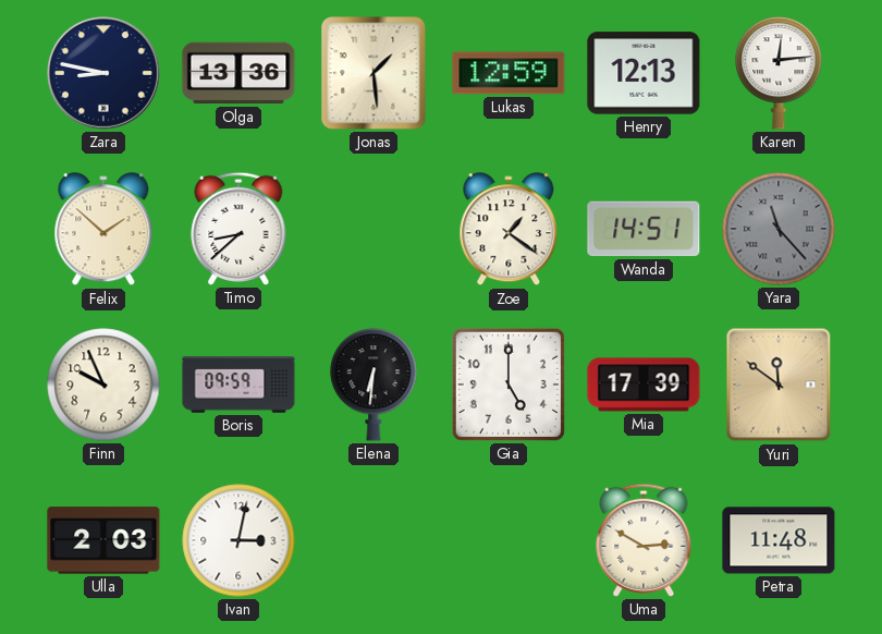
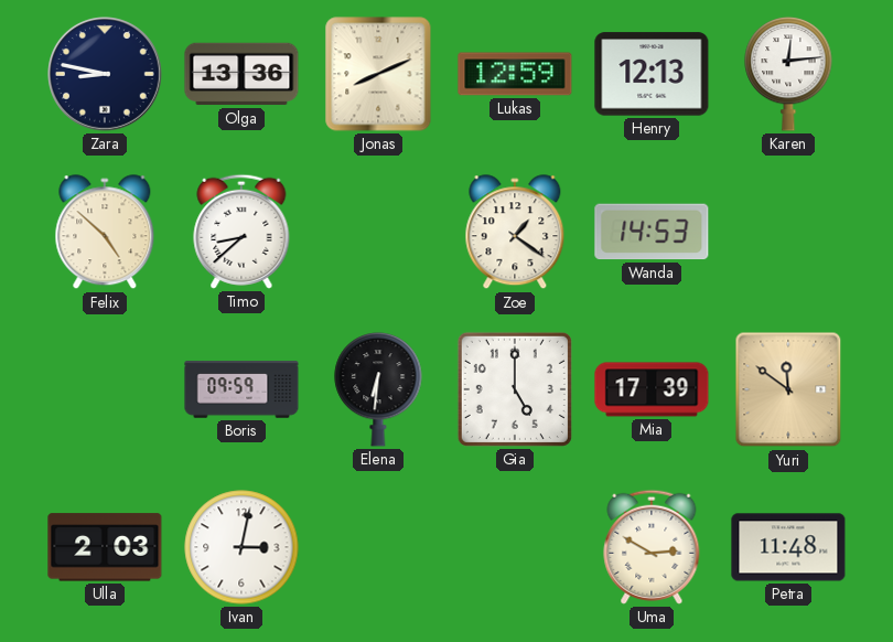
Jonas: 1:29 -> 8:11
Felix: 1:52 -> 4:52
Wanda: 14:51 -> 14:53
Yara: 11:23 -> none
Finn: 9:56 -> none
